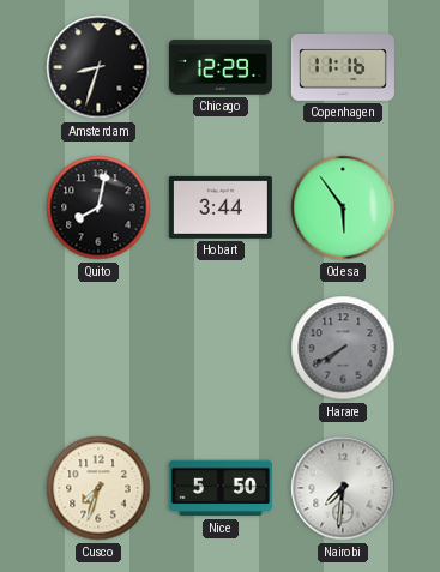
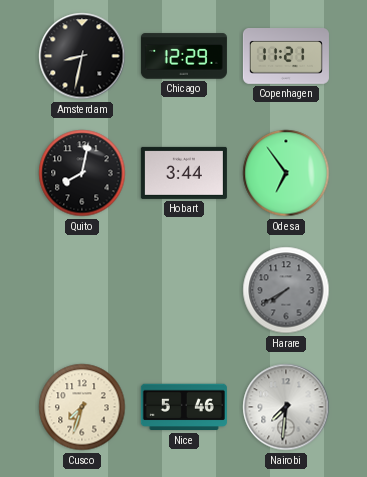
Amsterdam: 8:33 -> 8:32
Copenhagen: 11:16 -> 11:21
Odesa: 5:54 -> 6:54
Nice: 5:50 -> 5:46
